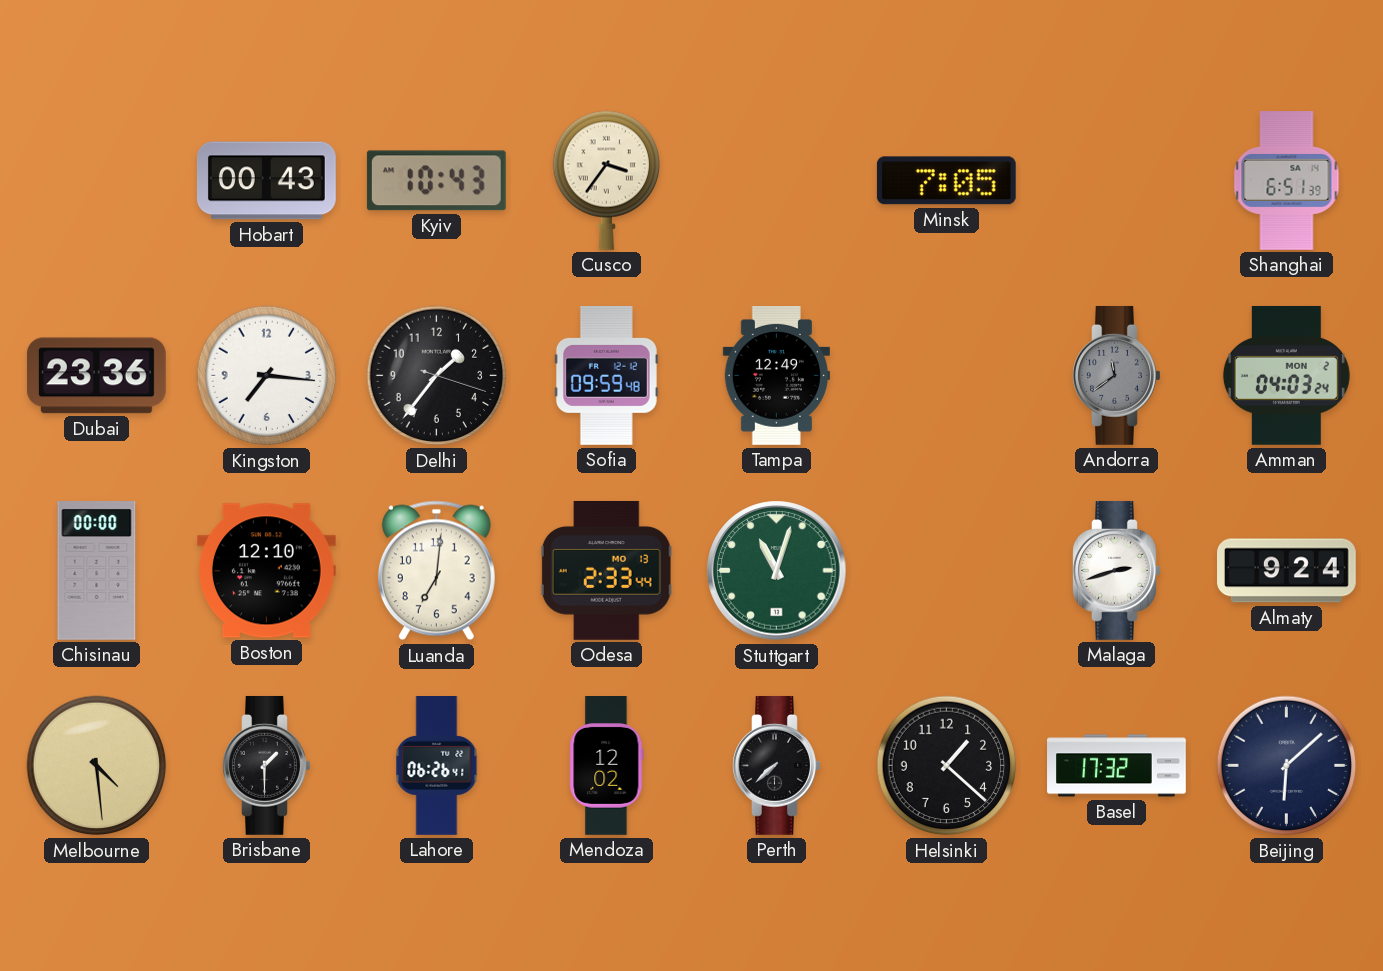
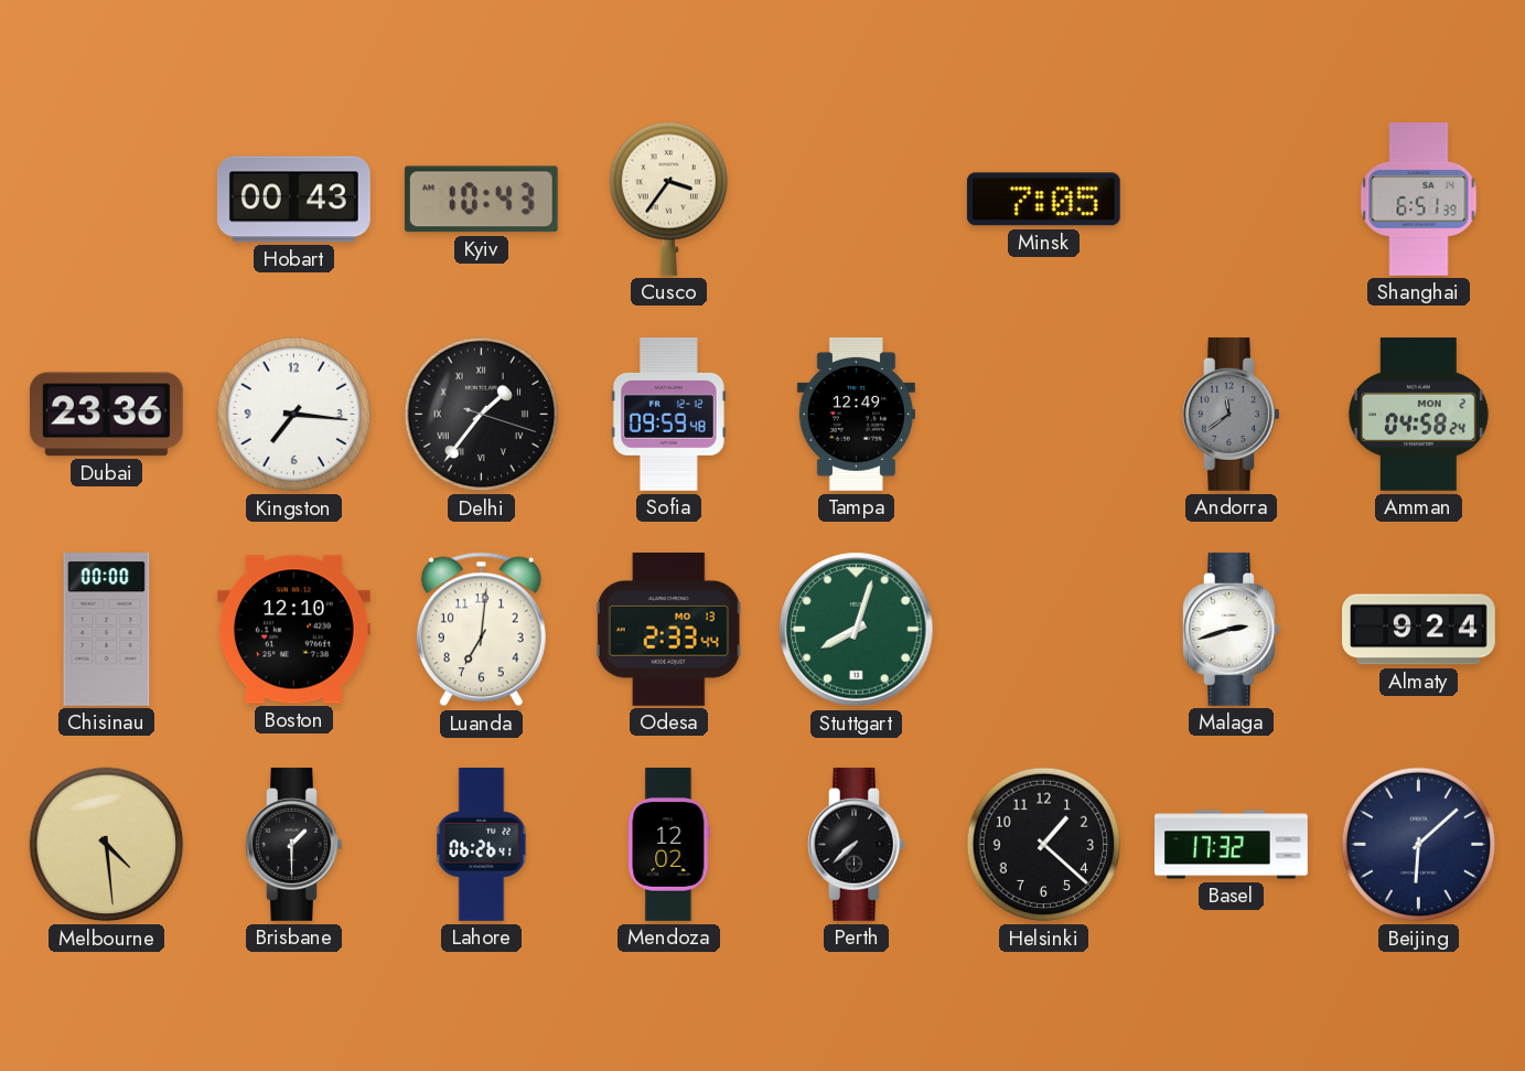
Delhi numerals: Arabic -> Roman
Amman: 04:03 -> 04:58
Stuttgart: 11:03 -> 8:03
